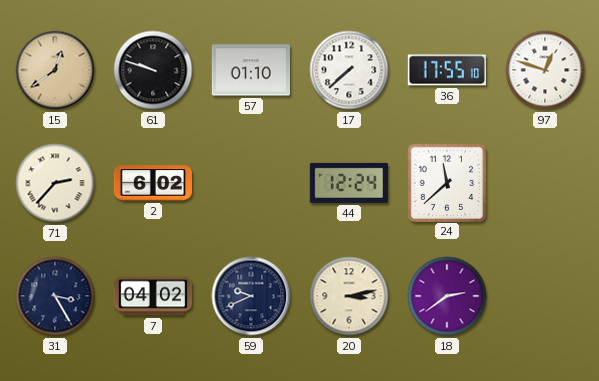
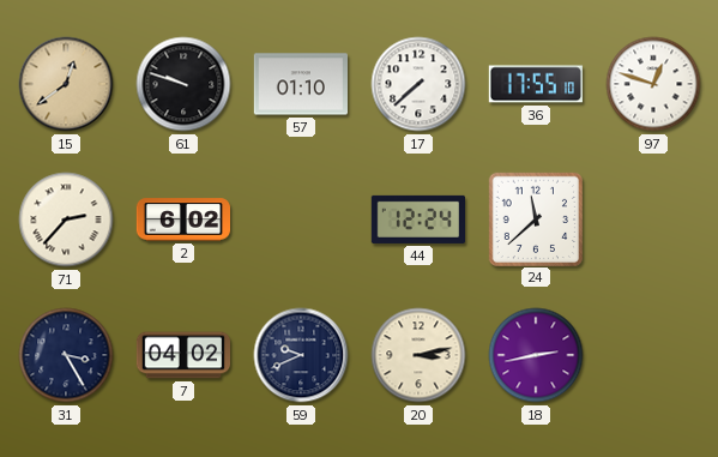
18: 2:39 -> 2:43
